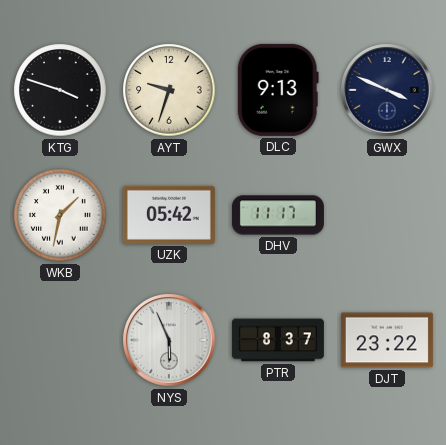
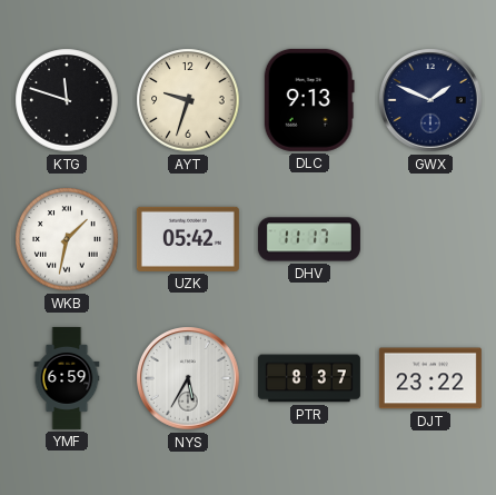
KTG: 3:48 -> 11:48
GWX: 3:49 -> 1:49
YMF: none -> 6:59
NYS: 5:56 -> 5:35
